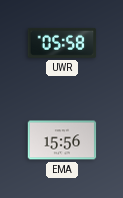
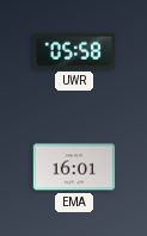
EMA: 15:56 -> 16:01
